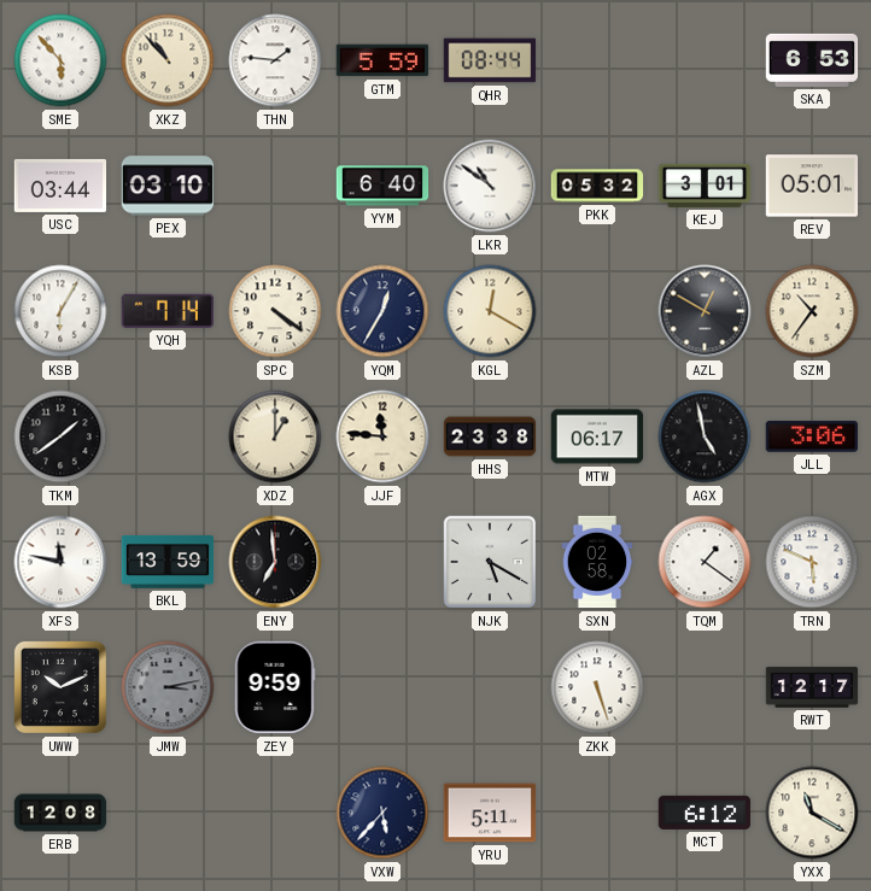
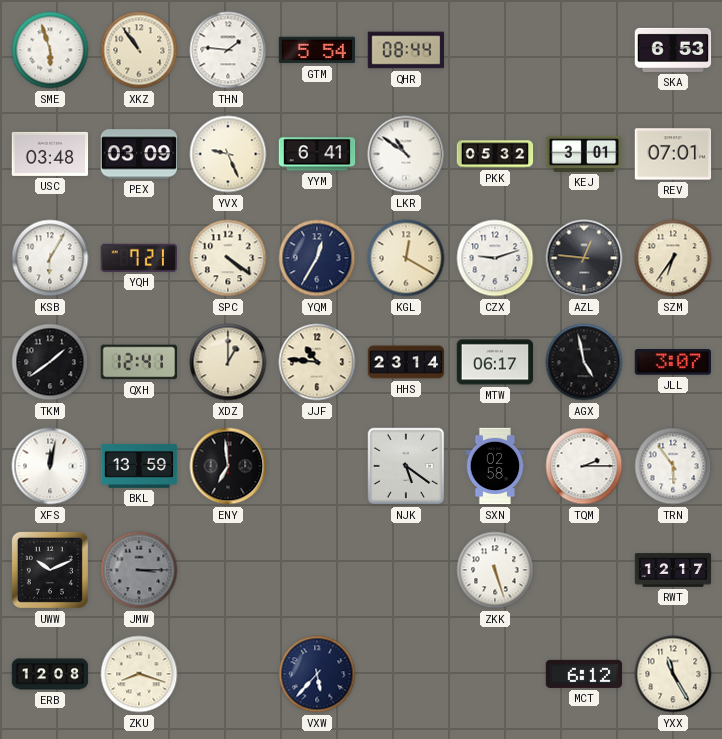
SME: 5:53 -> 5:57
XKZ: 10:53 -> 10:54
GTM: 5:59 -> 5:54
USC: 03:44 -> 03:48
PEX: 03:10 -> 03:09
YVX: none -> 9:26
YYM: 6:40 -> 6:41
REV: 05:01 -> 07:01
YQH: 7:14 -> 7:21
CZX: none -> 9:12
AZL: 12:50 -> 12:46
SZM: 10:36 -> 6:36
QXH: none -> 12:41
JJF: 11:46 -> 10:46
HHS: 23:38 -> 23:14
JLL: 3:06 -> 3:07
XFS: 11:47 -> 12:02
NJK: 5:20 -> 5:21
TQM: 1:21 -> 2:15
TRN: 5:49 -> 5:54
JMW: 3:13 -> 3:15
ZEY: 9:59 -> none
ZKU: none -> 8:18
YRU: 5:11 -> none
YXX: 11:20 -> 11:25
